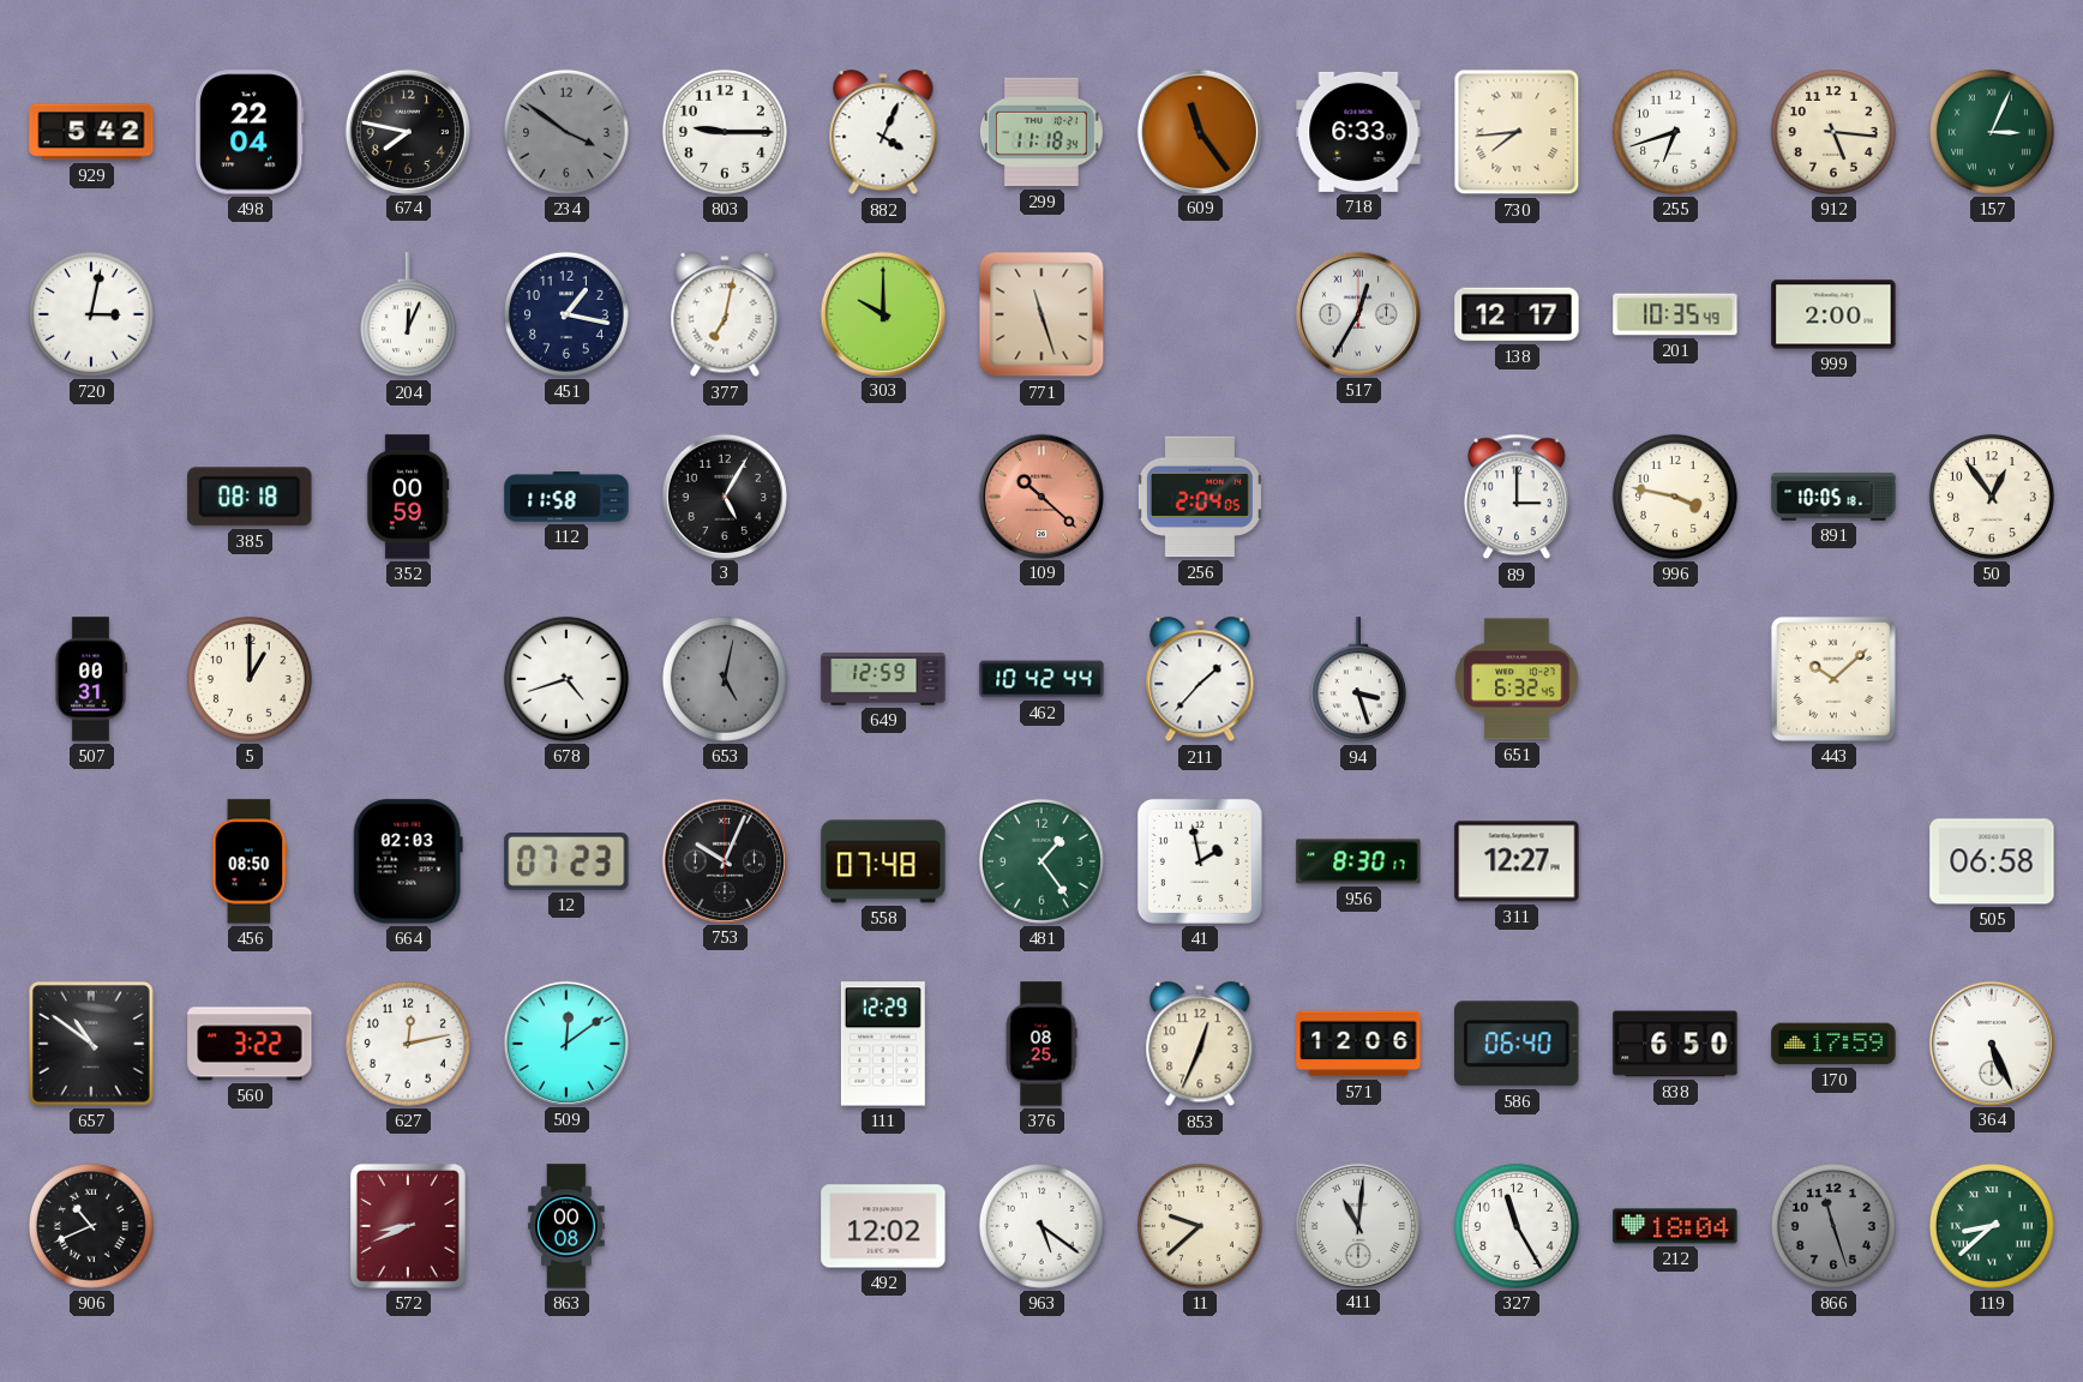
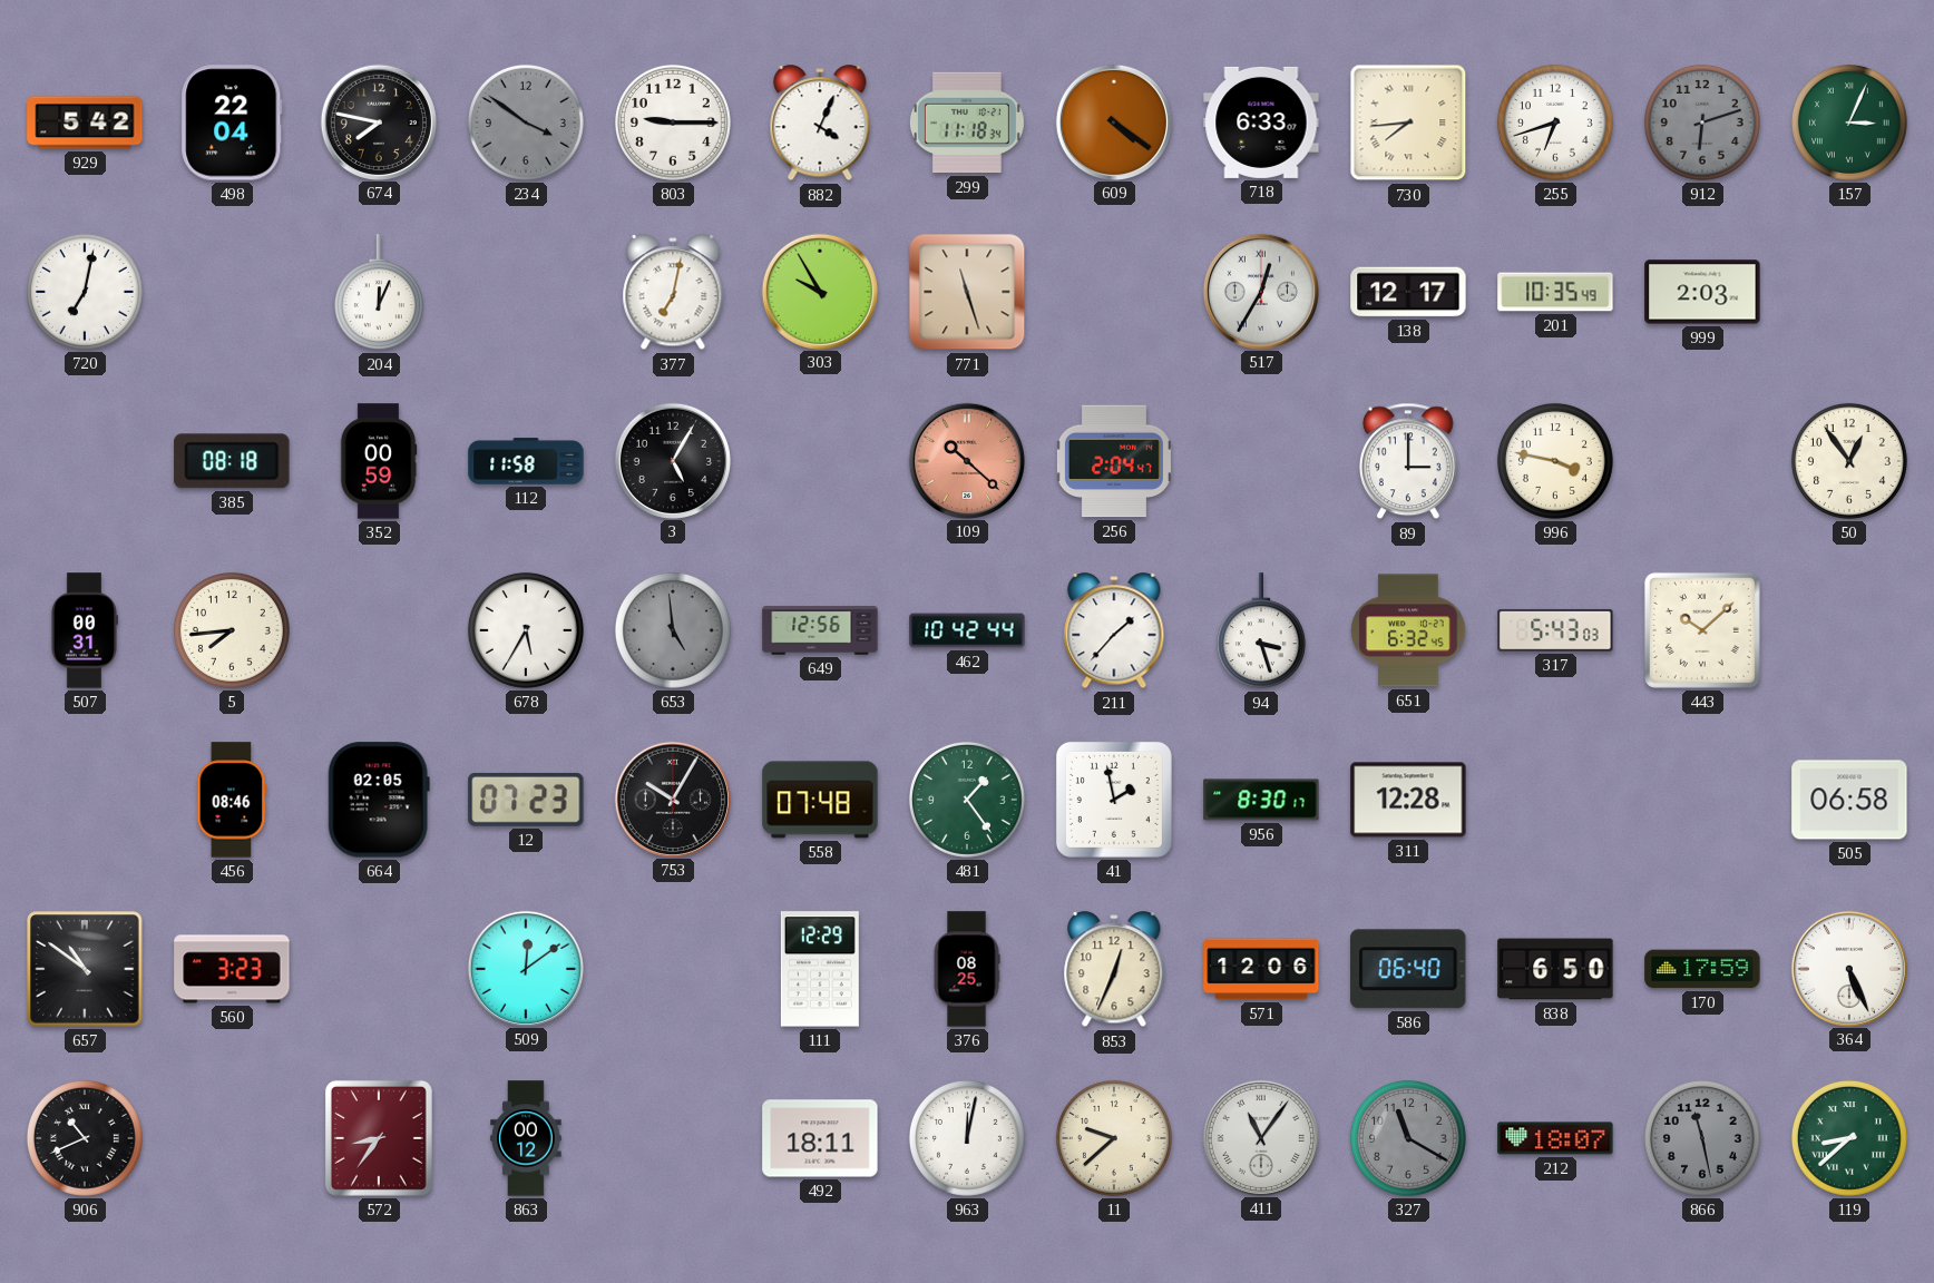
609: 11:24 -> 4:21
912: 5:16 -> 6:12
912 dial: cream -> grey
720: 3:02 -> 7:02
451: 1:17 -> none
303: 10:00 -> 9:55
999: 2:00 -> 2:03
256: 2:04:05 -> 2:04:47
891: 10:05 -> none
5: 1:00 -> 7:44
678: 4:42 -> 5:35
653: 5:02 -> 4:59
649: 12:59 -> 12:56
317: none -> 5:43
456: 08:50 -> 08:46
664: 02:03 -> 02:05
753: 10:04 -> 10:05
311: 12:27 -> 12:28
560: 3:22 -> 3:23
627: 12:13 -> none
572: 8:41 -> 8:36
863: 00:08 -> 00:12
492: 12:02 -> 18:11
963: 5:21 -> 12:02
411: 11:01 -> 11:06
327: 11:25 -> 11:20
327 dial: white -> grey
212: 18:04 -> 18:07
866: 11:27 -> 11:28
